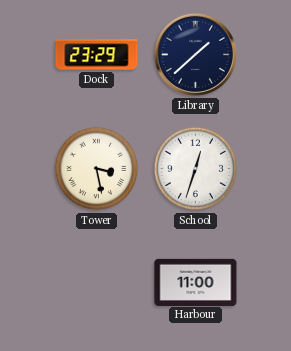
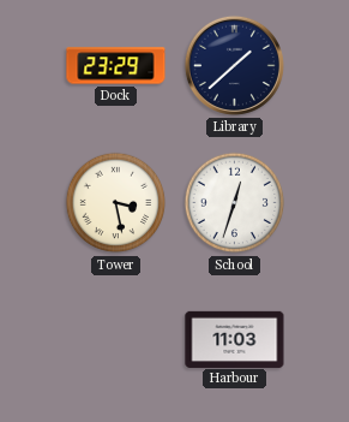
Harbour: 11:00 -> 11:03
